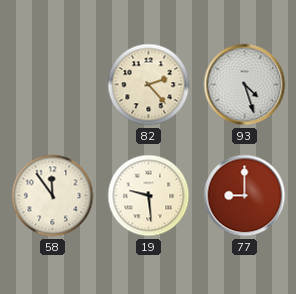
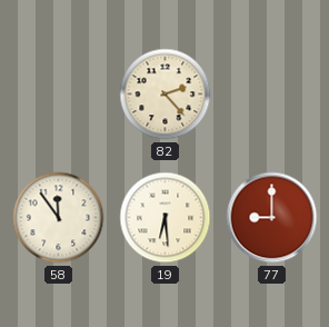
93: 4:27 -> none
19: 9:29 -> 6:29
